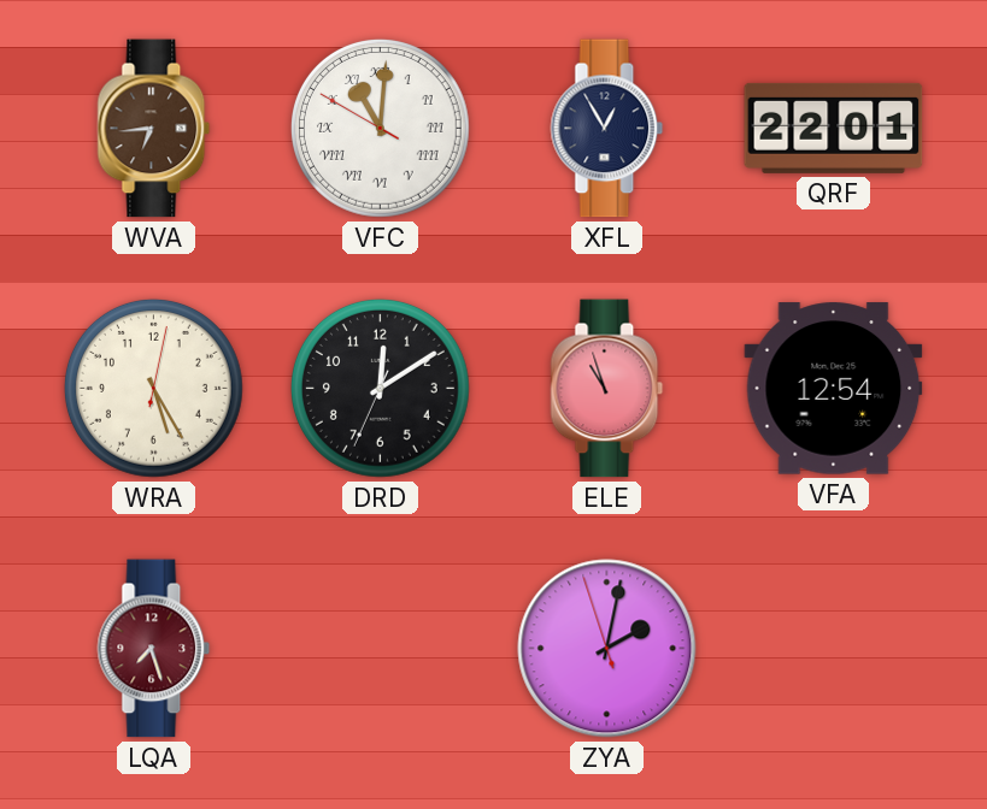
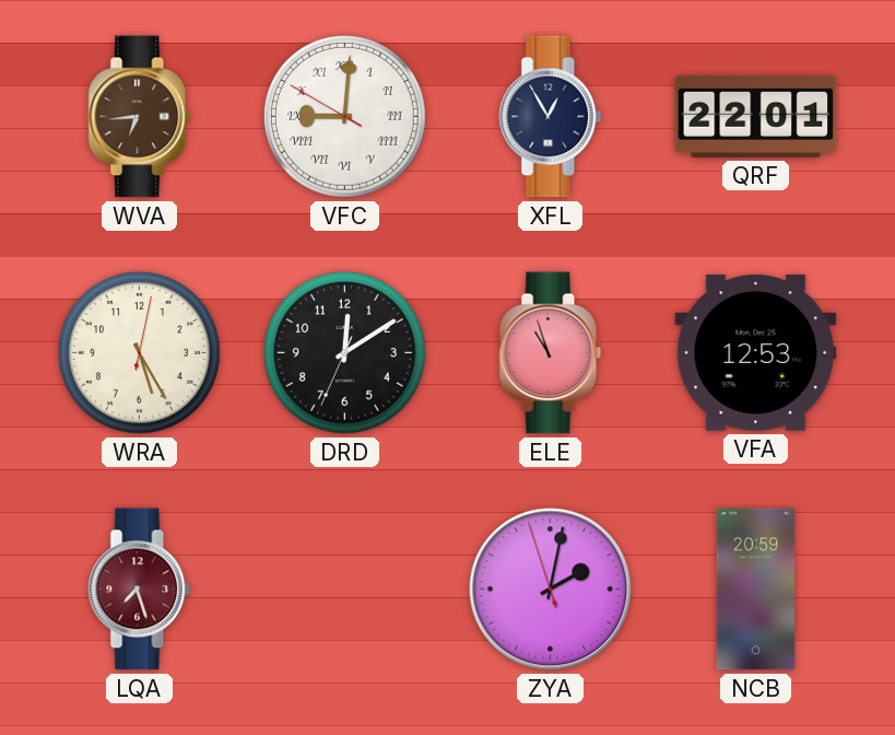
VFC: 11:00 -> 9:00
VFA: 12:54 -> 12:53
NCB: none -> 20:59
